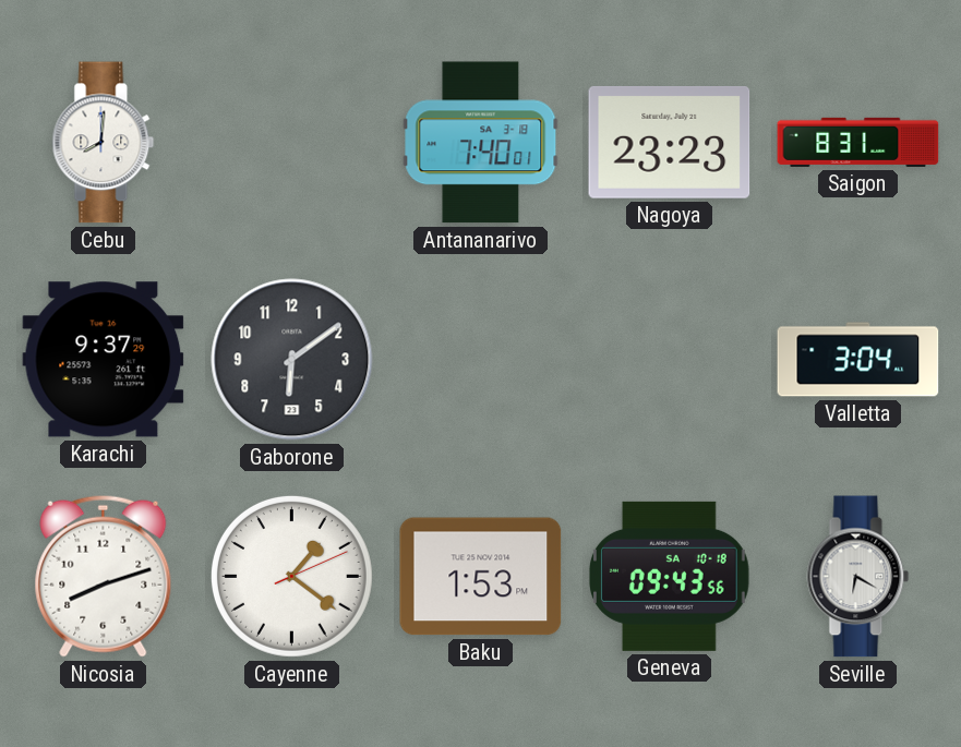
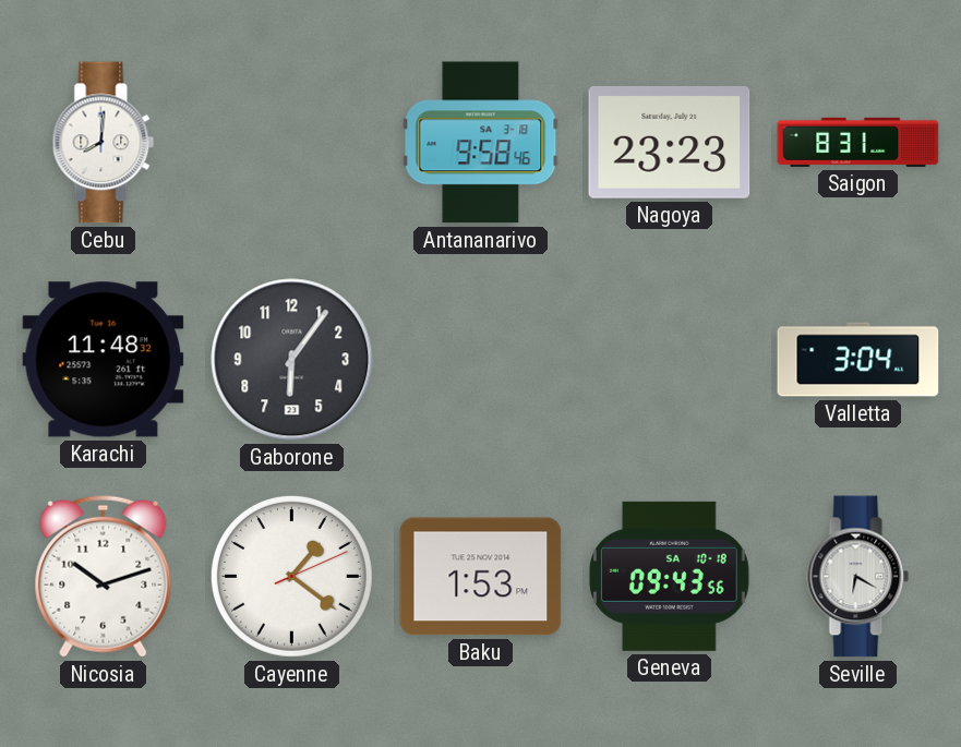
Antananarivo: 7:40 -> 9:58
Karachi: 9:37 -> 11:48
Gaborone: 6:09 -> 6:06
Nicosia: 8:12 -> 10:12
